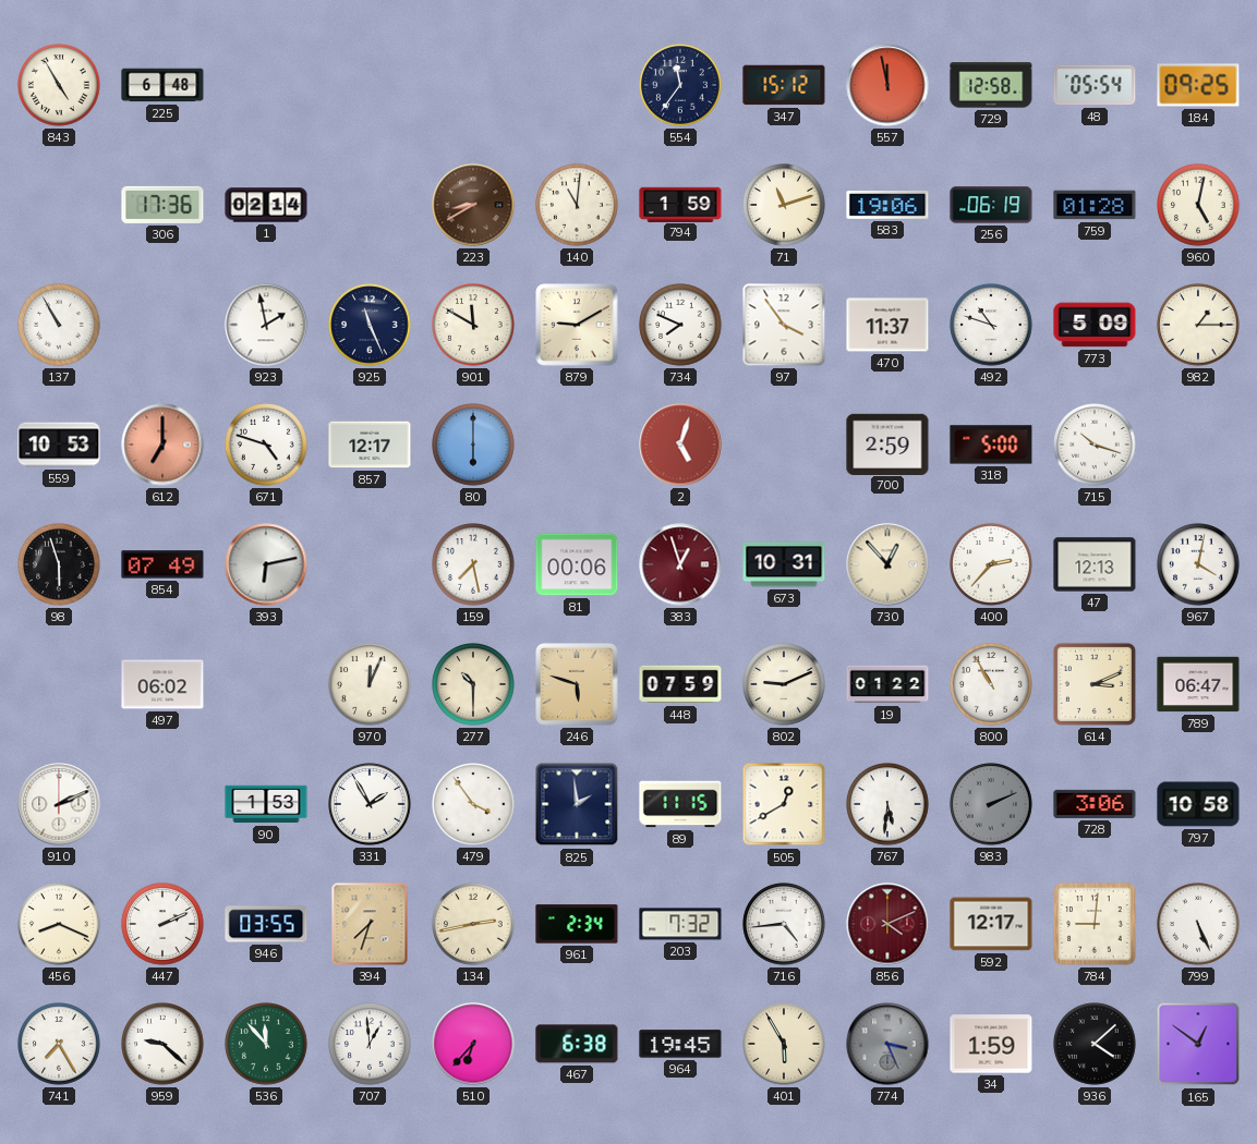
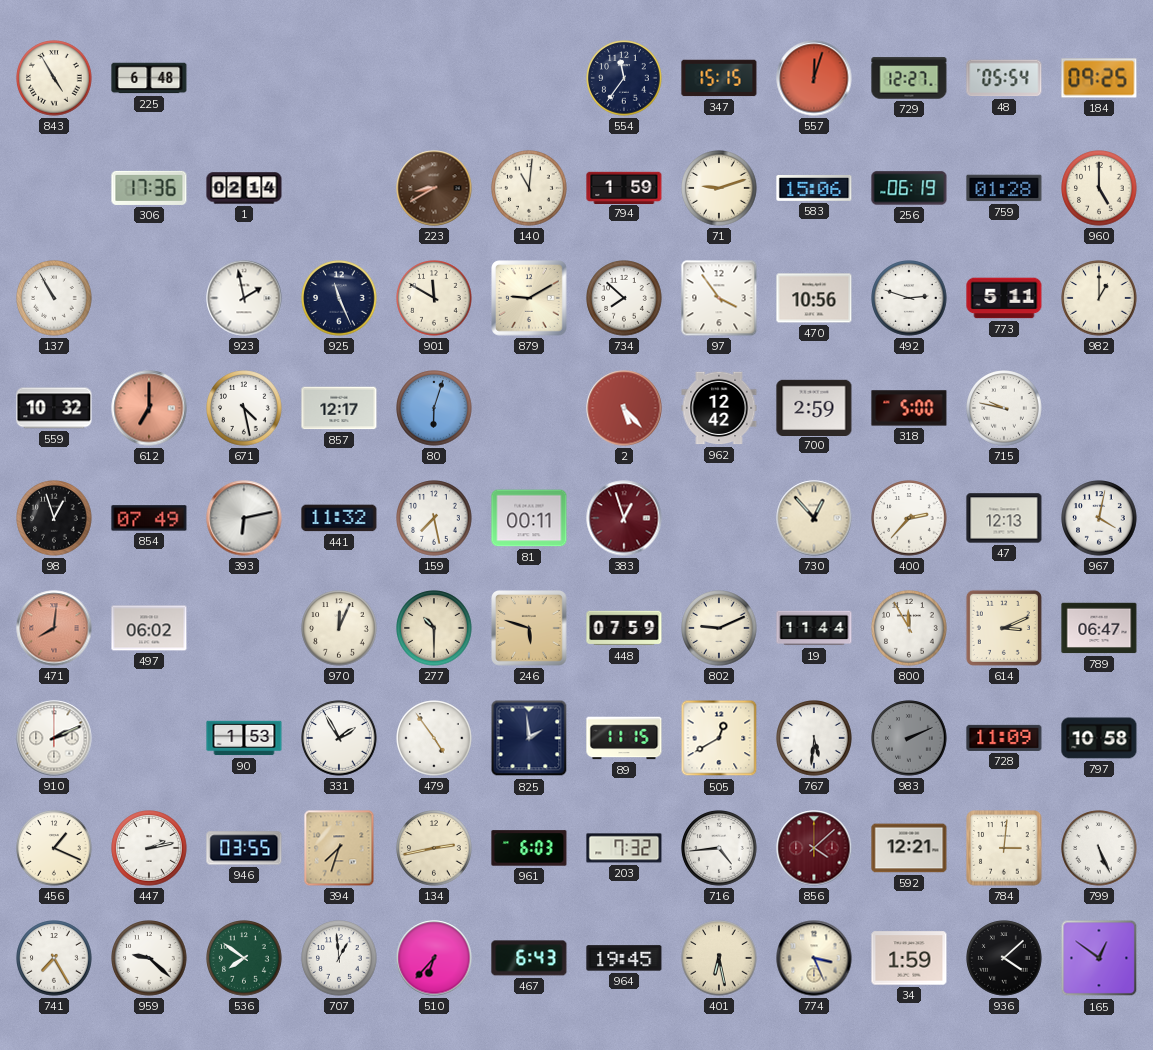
347: 15:12 -> 15:15
557: 11:58 -> 12:03
729: 12:58 -> 12:27
71: 11:12 -> 9:12
583: 19:06 -> 15:06
960: 5:02 -> 5:00
734: 7:49 -> 7:52
470: 11:37 -> 10:56
492: 10:48 -> 2:48
773: 5:09 -> 5:11
982: 1:15 -> 1:00
559: 10:53 -> 10:32
671: 4:48 -> 4:28
80: 6:00 -> 6:03
2: 5:03 -> 5:23
962: none -> 12:42
715: 10:18 -> 9:47
98: 5:57 -> 12:57
441: none -> 11:32
81: 00:06 -> 00:11
673: 10:31 -> none
471: none -> 8:01
19: 01:22 -> 11:44
800: 10:55 -> 11:55
479: 3:54 -> 4:54
728: 3:06 -> 11:09
456: 8:19 -> 1:19
447: 2:11 -> 2:13
961: 2:34 -> 6:03
856: 4:11 -> 4:08
592: 12:17 -> 12:21
784: 9:01 -> 3:01
536: 11:53 -> 7:51
467: 6:38 -> 6:43
401: 5:55 -> 6:28
774 dial: grey -> cream
